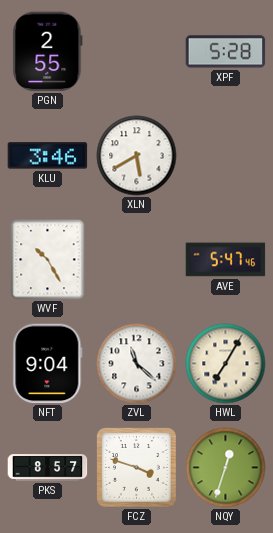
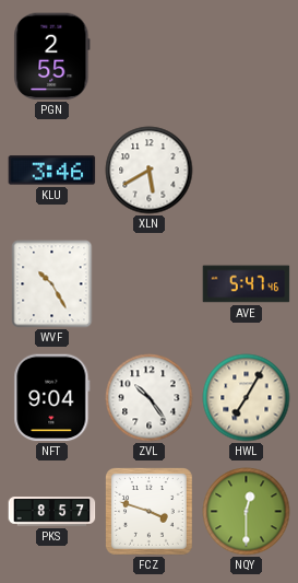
XPF: 5:28 -> none
ZVL: 11:22 -> 10:24
NQY: 12:33 -> 12:30
